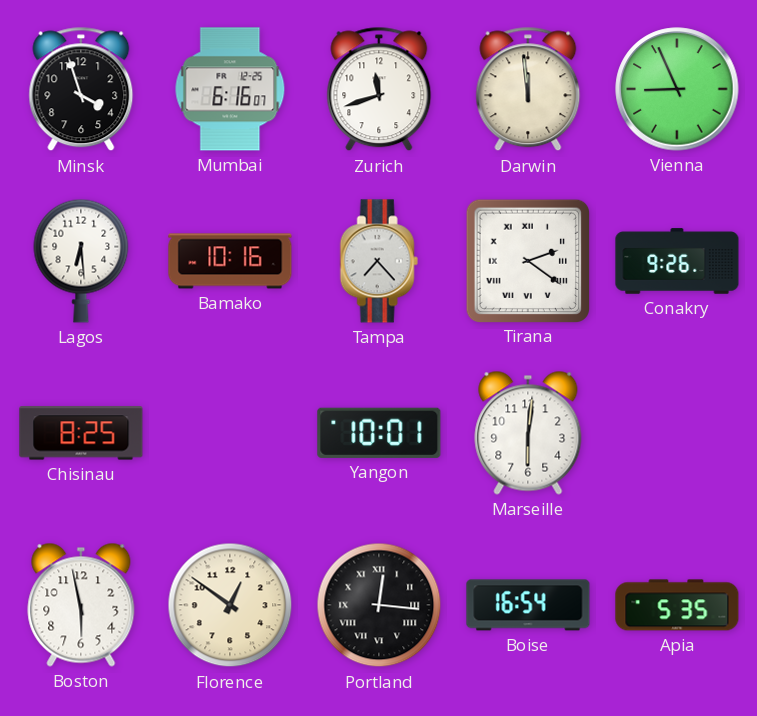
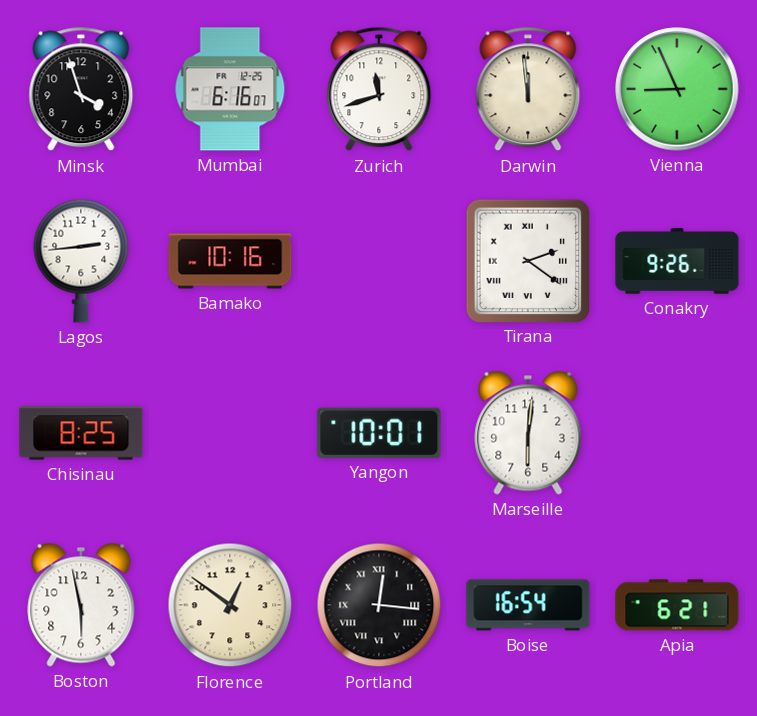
Lagos: 6:29 -> 2:44
Tampa: 7:23 -> none
Apia: 5:35 -> 6:21
